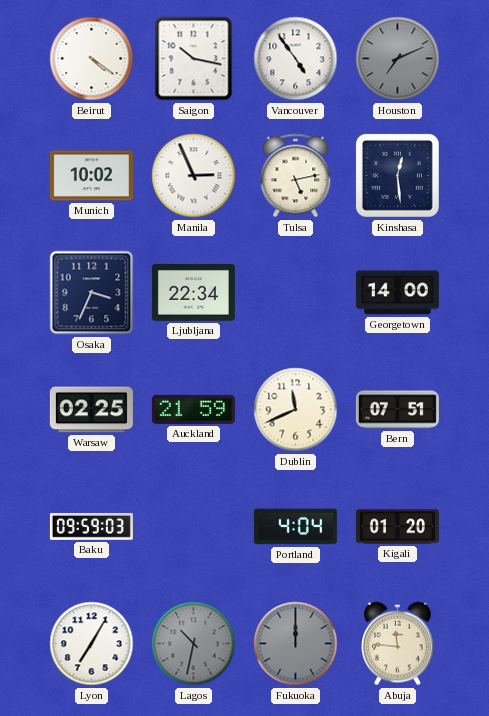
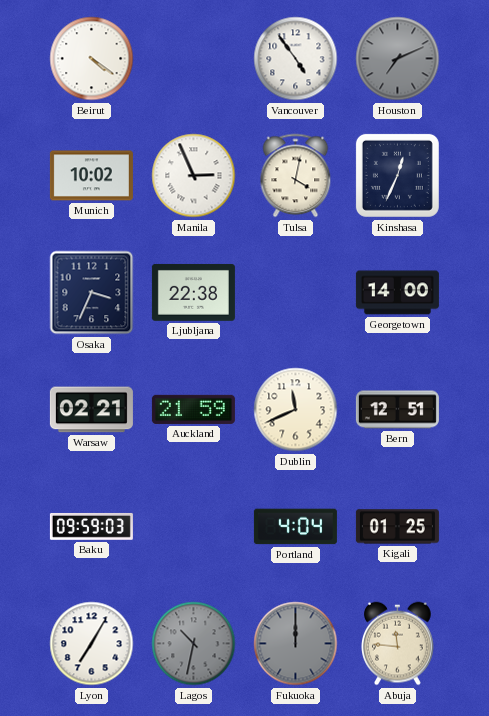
Saigon: 10:17 -> none
Tulsa: 5:13 -> 4:02
Kinshasa: 12:29 -> 12:34
Ljubljana: 22:34 -> 22:38
Warsaw: 02:25 -> 02:21
Bern: 07:51 -> 12:51
Kigali: 01:20 -> 01:25
